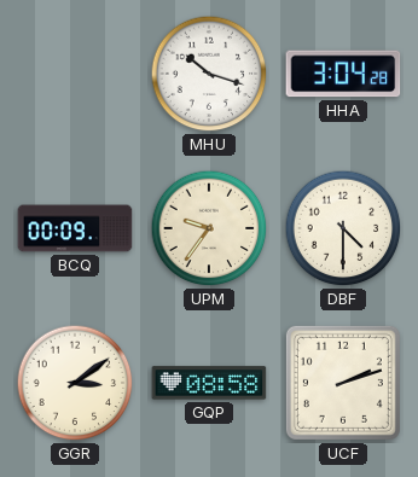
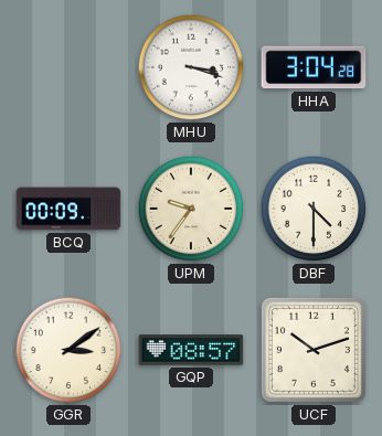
MHU: 10:18 -> 3:18
GQP: 08:58 -> 08:57
UCF: 2:12 -> 10:12
